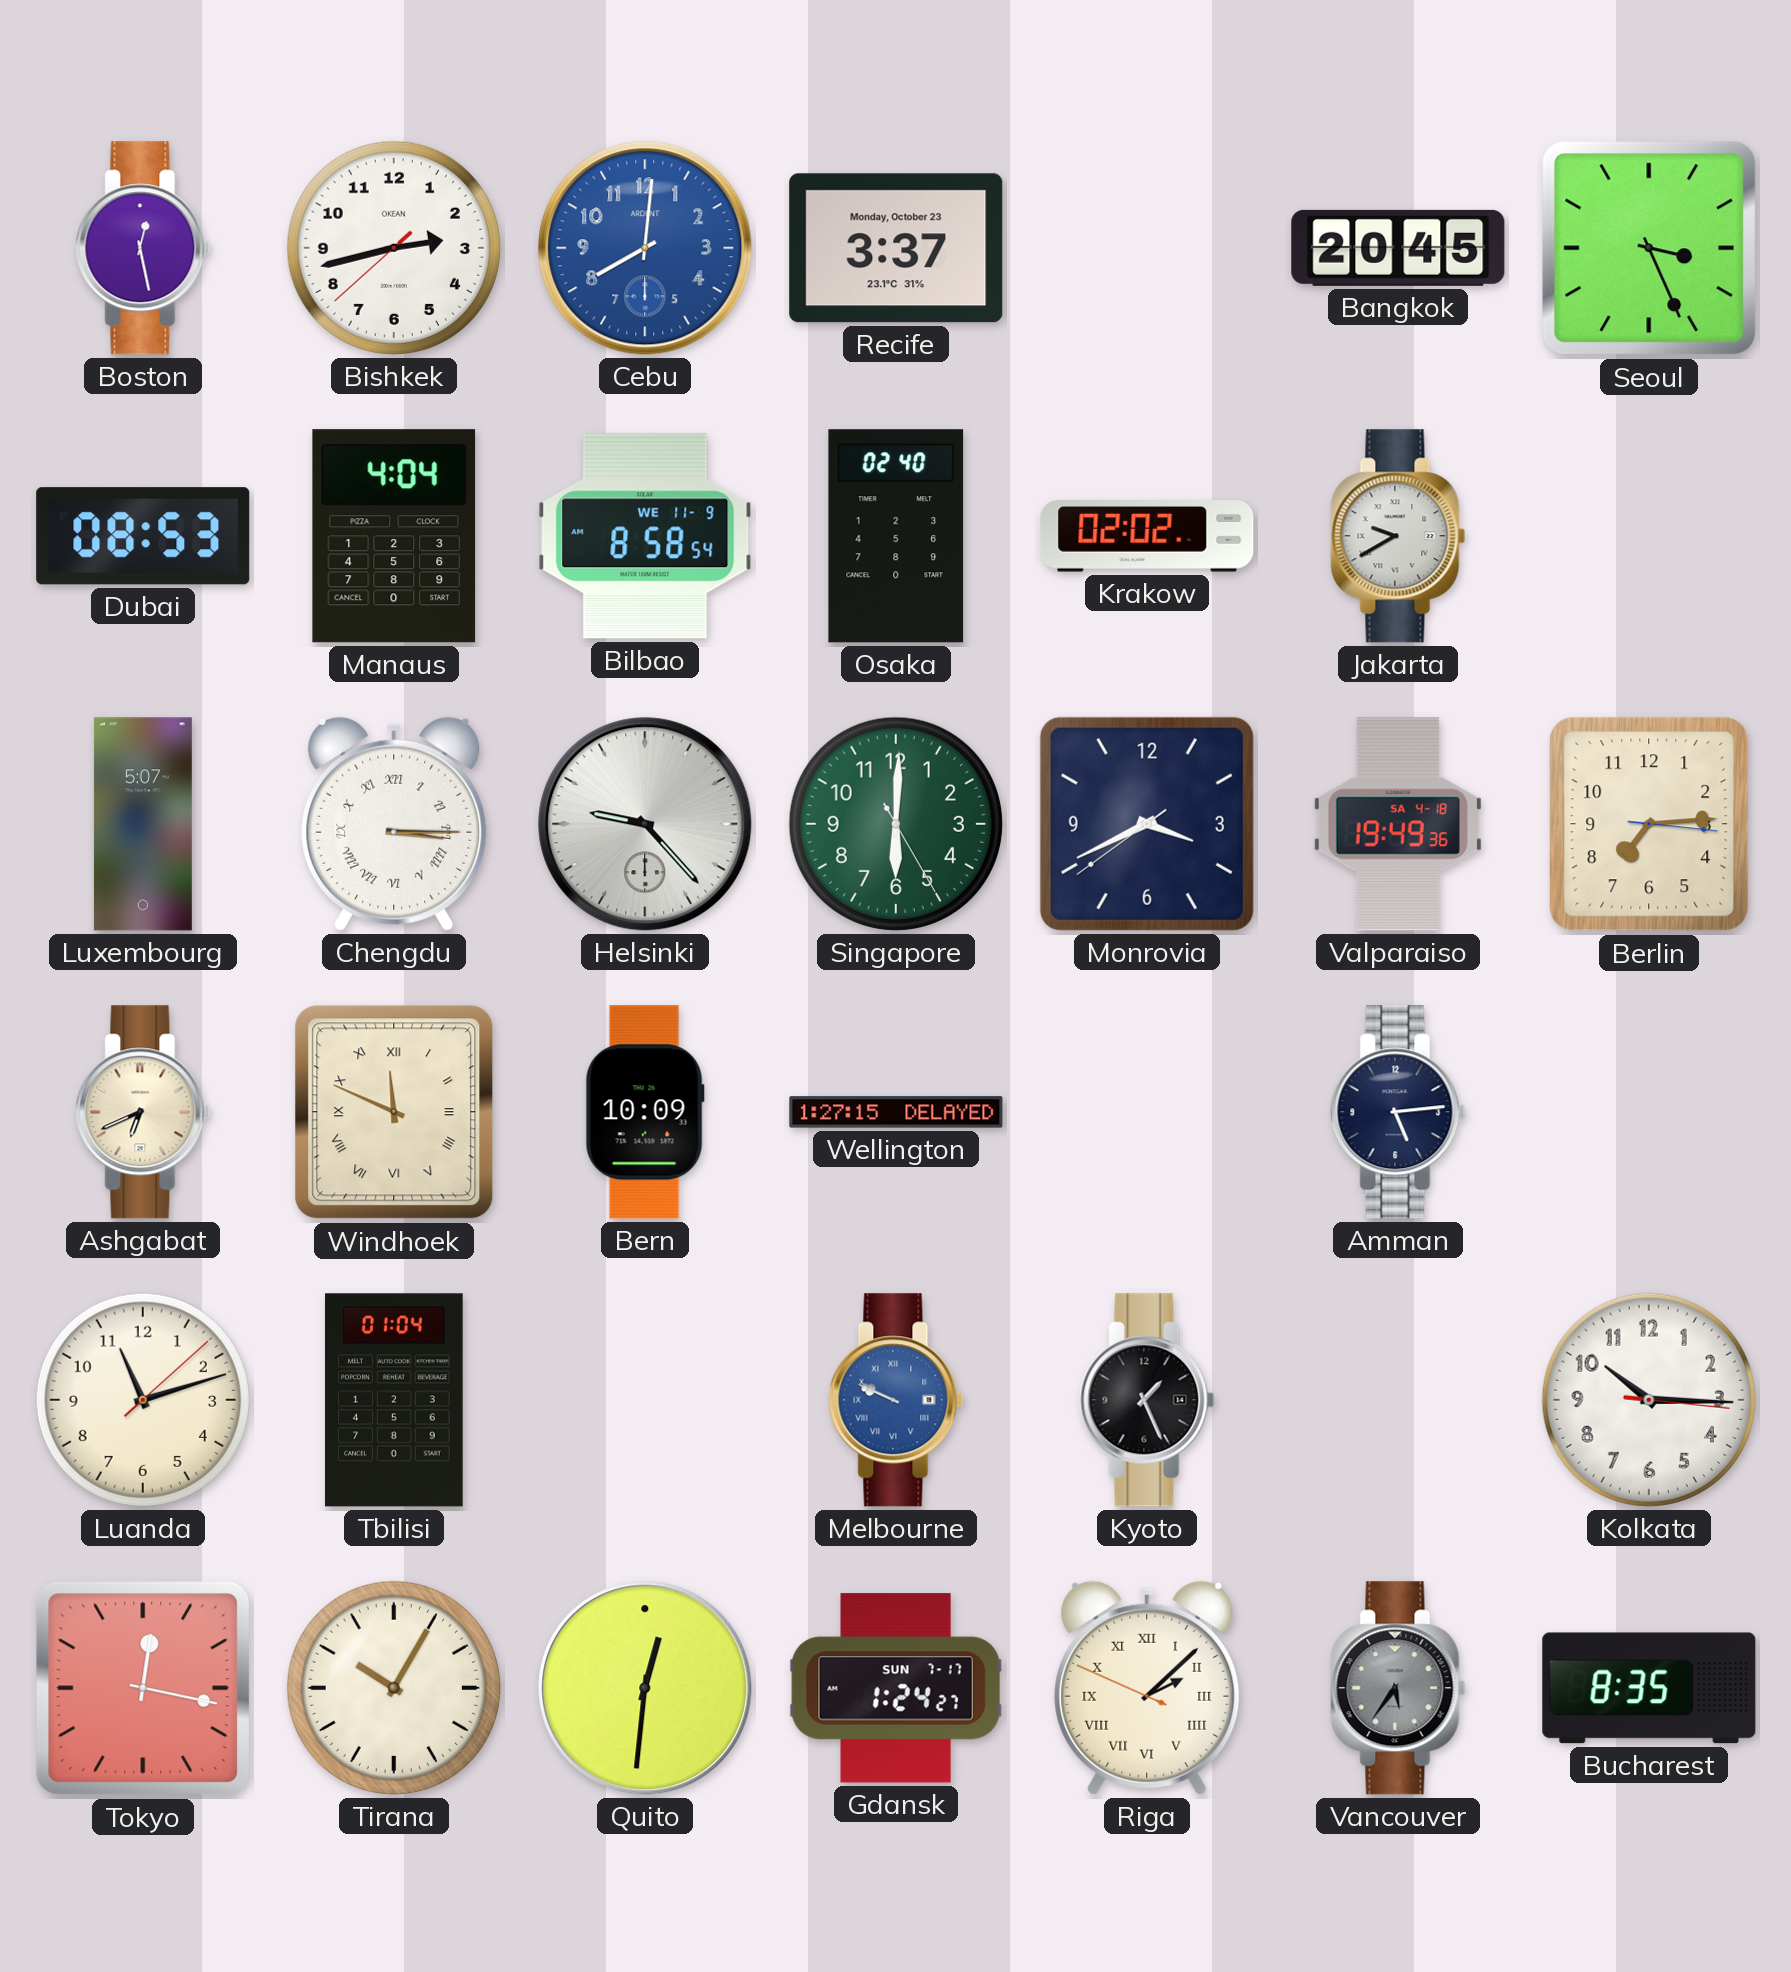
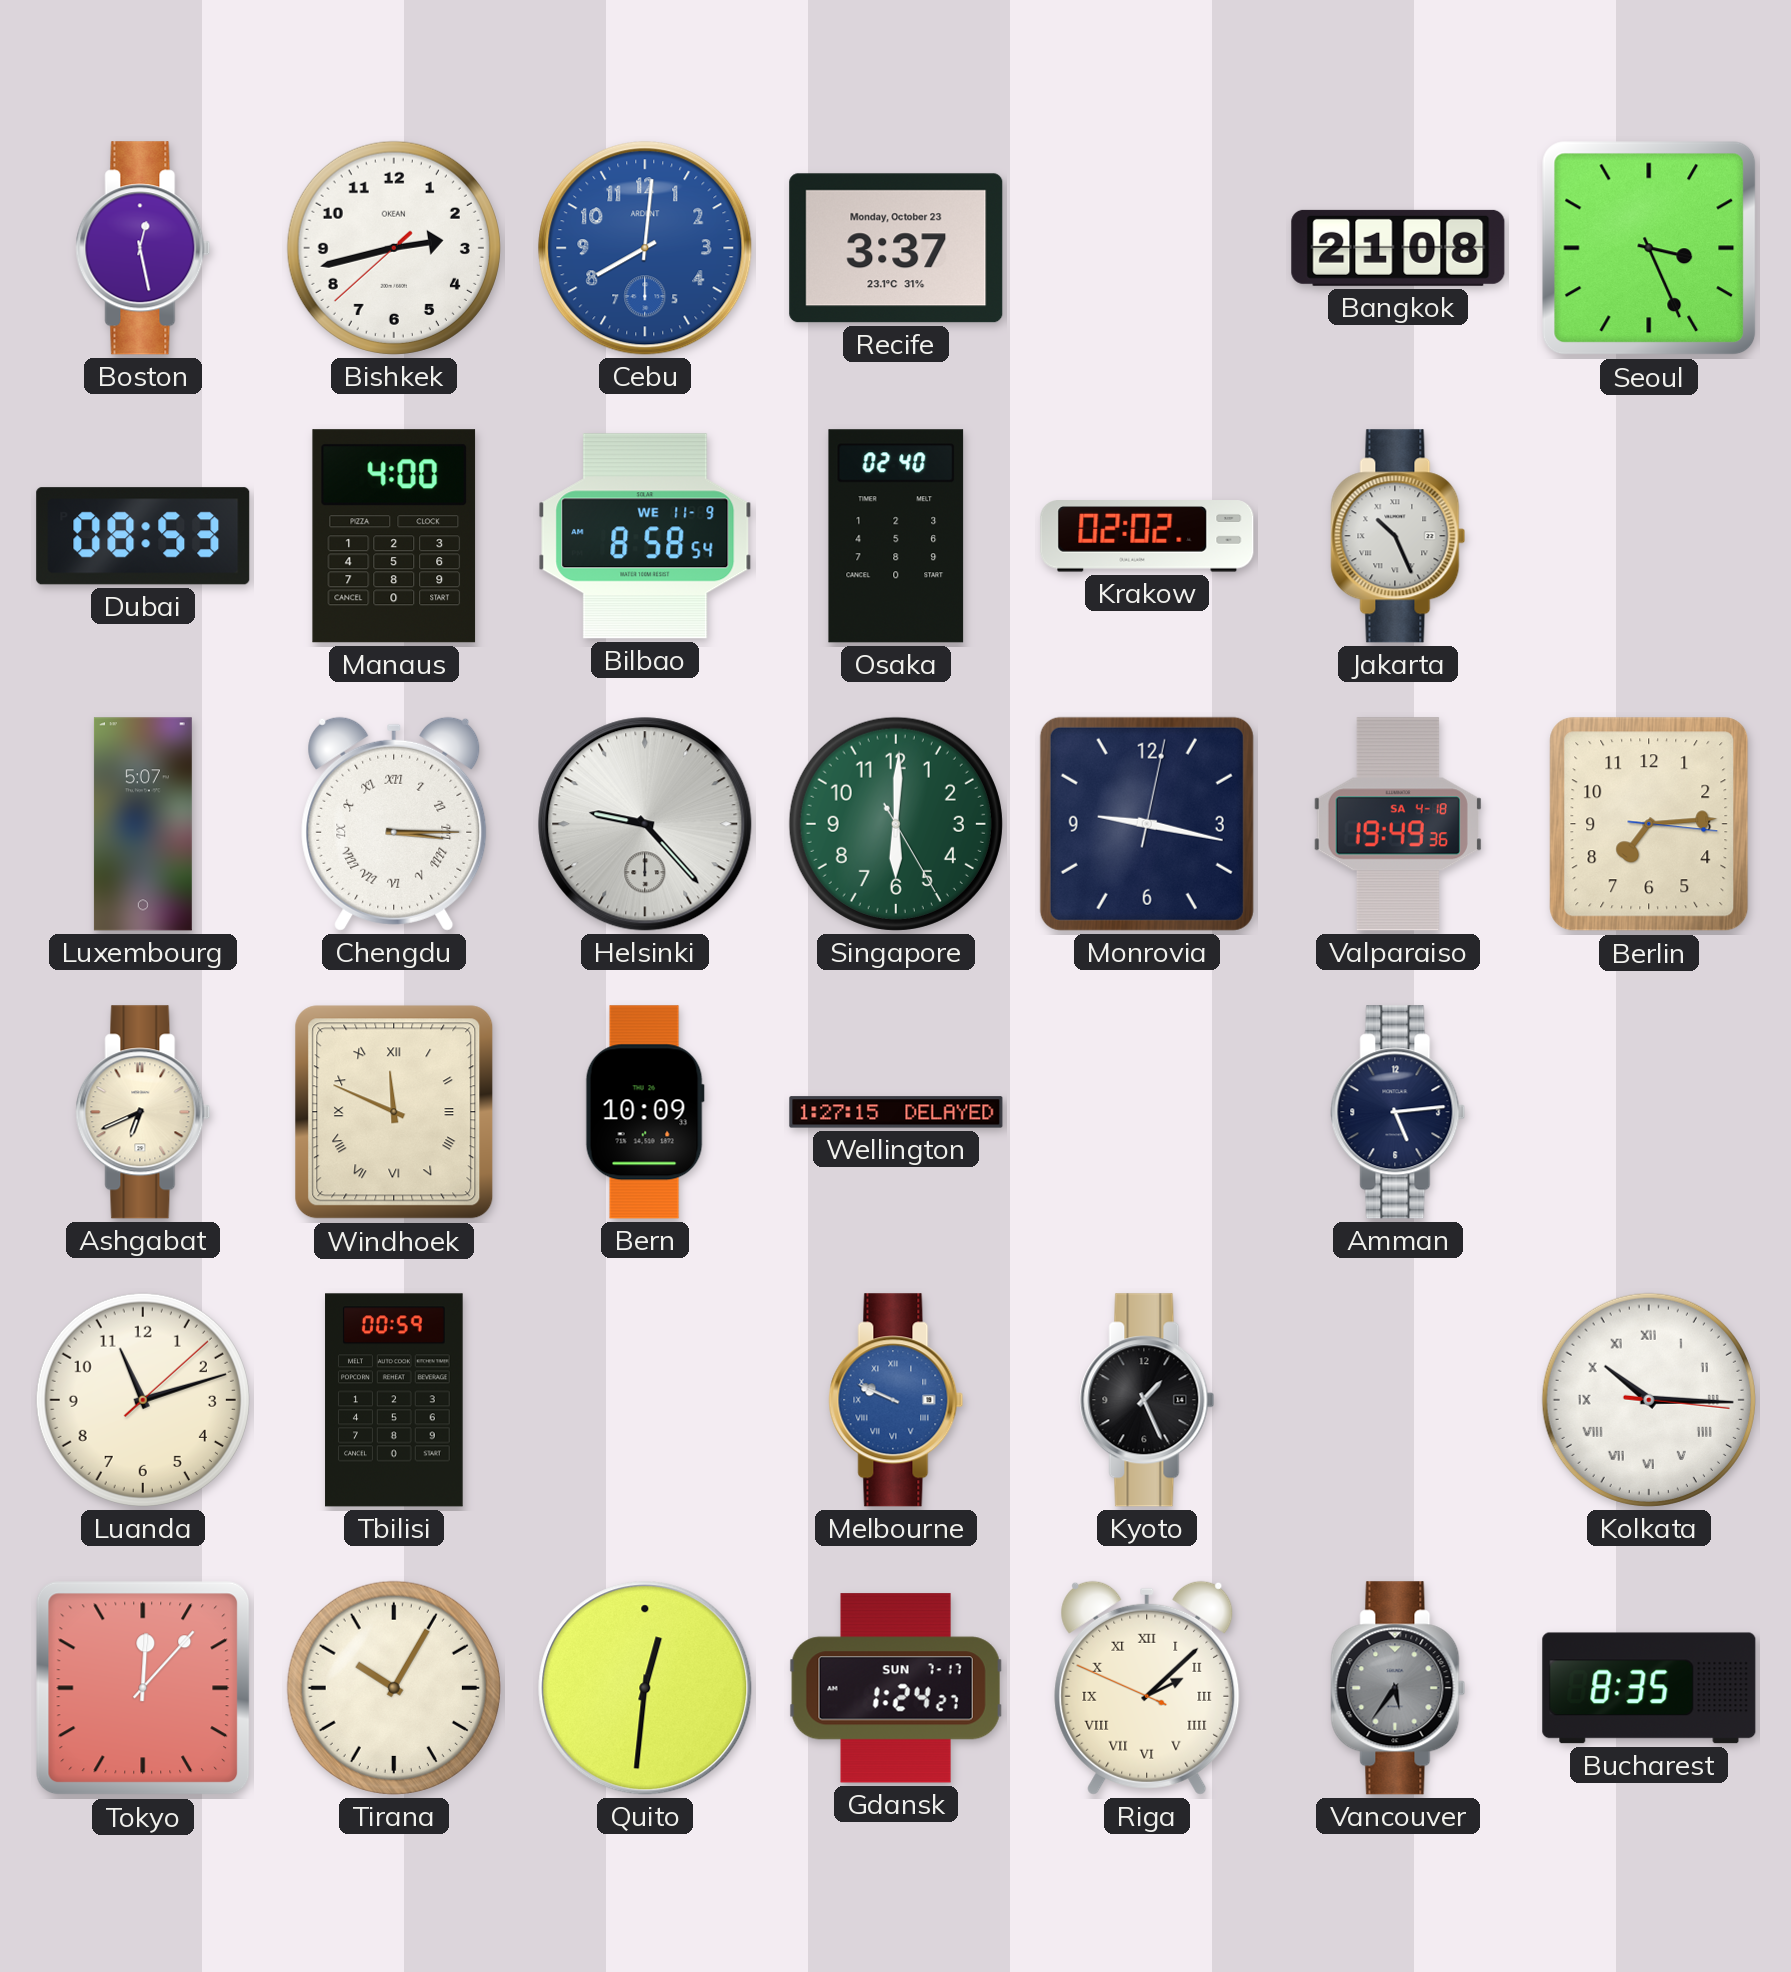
Bangkok: 20:45 -> 21:08
Manaus: 4:04 -> 4:00
Jakarta: 9:40 -> 10:26
Monrovia: 3:40 -> 9:17
Tbilisi: 01:04 -> 00:59
Kolkata numerals: Arabic -> Roman
Tokyo: 12:17 -> 12:07
